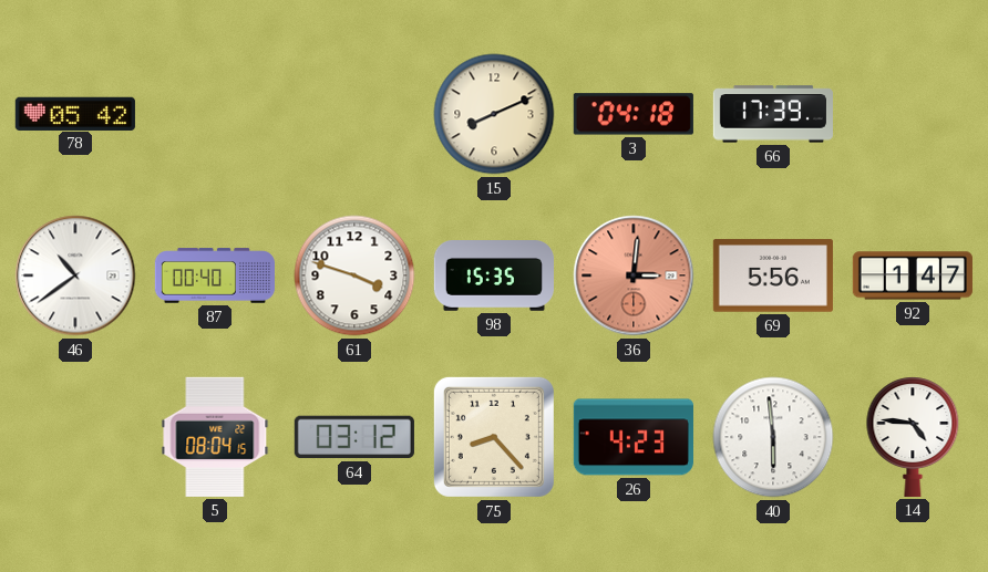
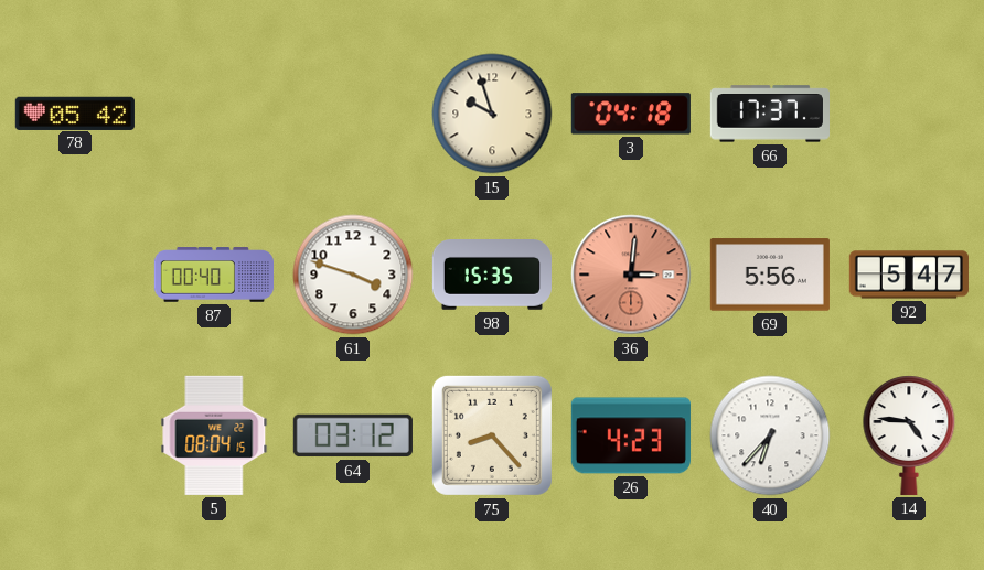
15: 8:11 -> 9:57
66: 17:39 -> 17:37
46: 10:39 -> none
92: 1:47 -> 5:47
40: 5:59 -> 6:37
